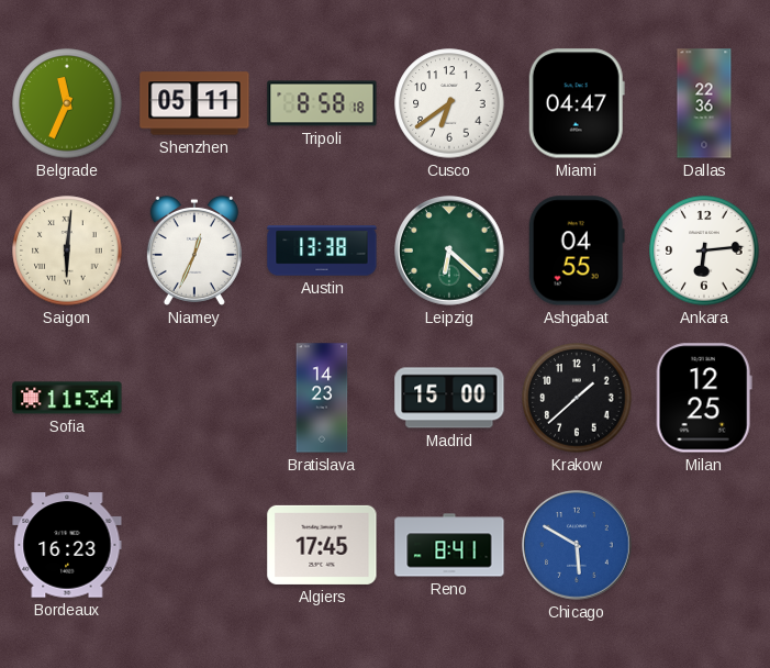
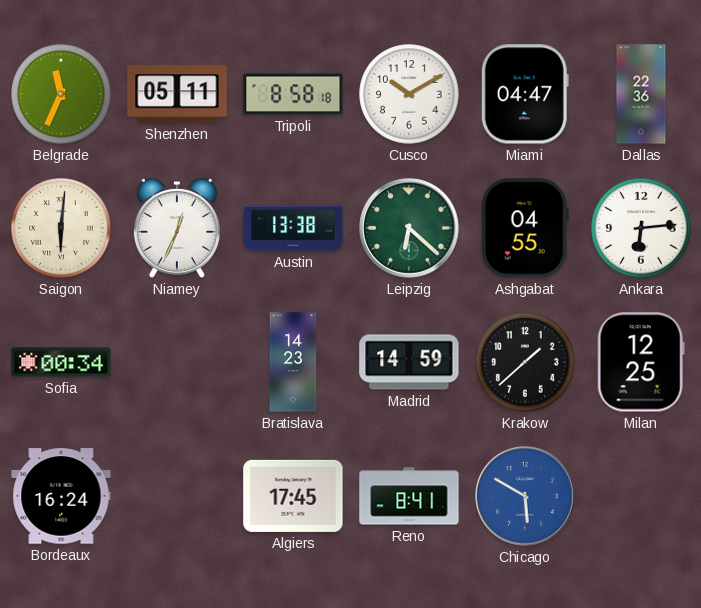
Cusco: 6:39 -> 10:10
Sofia: 11:34 -> 00:34
Madrid: 15:00 -> 14:59
Bordeaux: 16:23 -> 16:24
